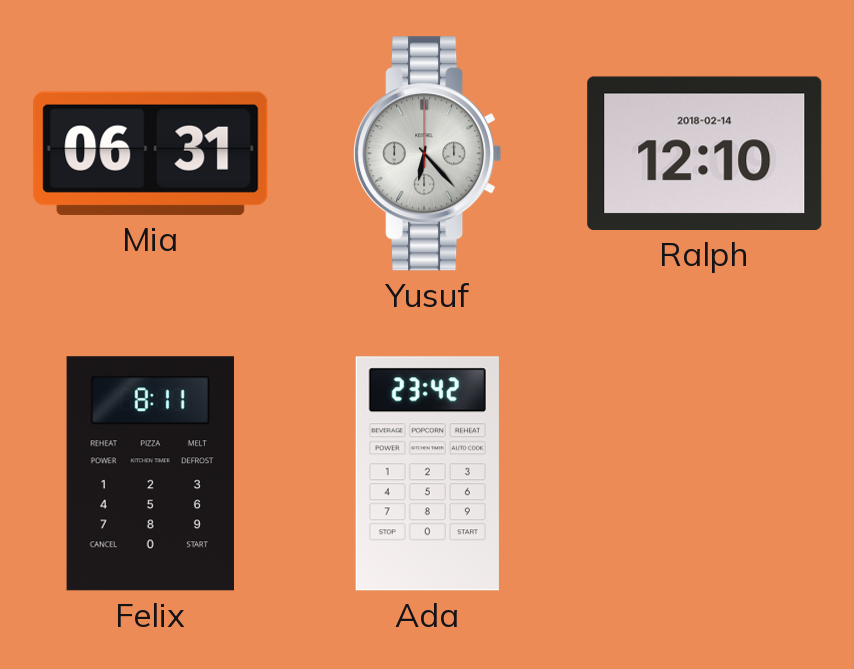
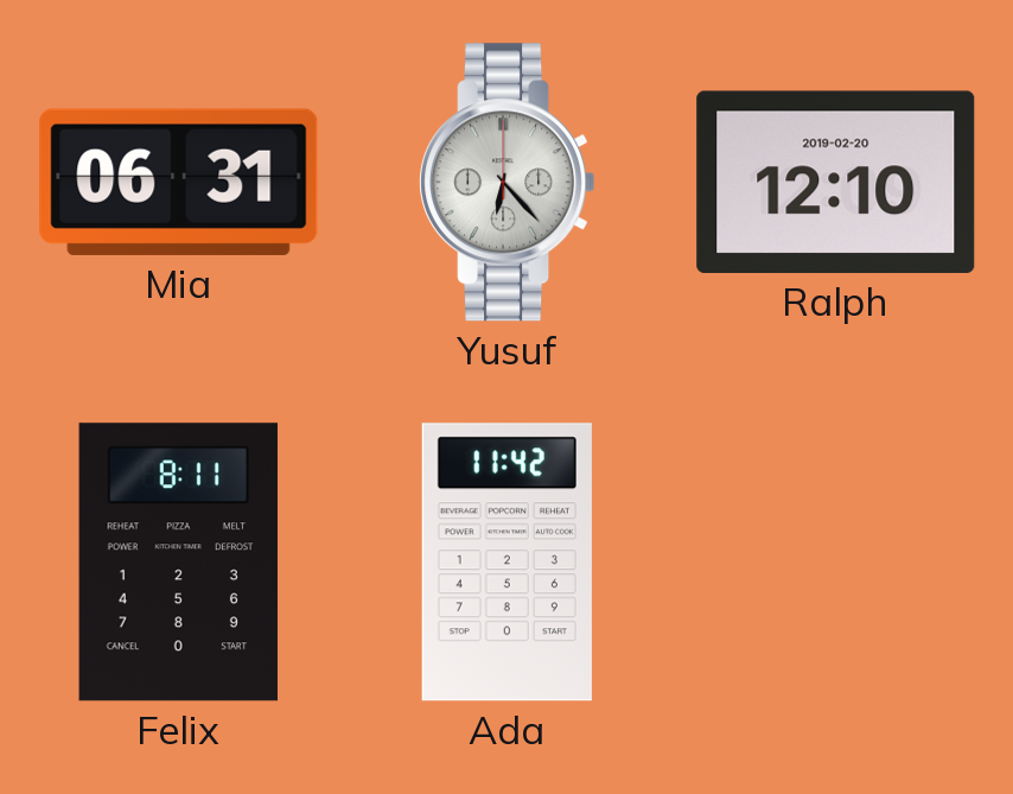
Ralph date: 2018-02-14 -> 2019-02-20
Ada: 23:42 -> 11:42
